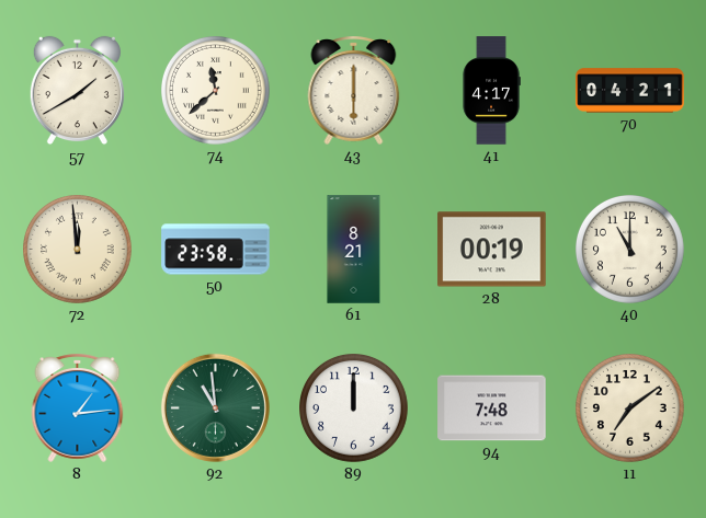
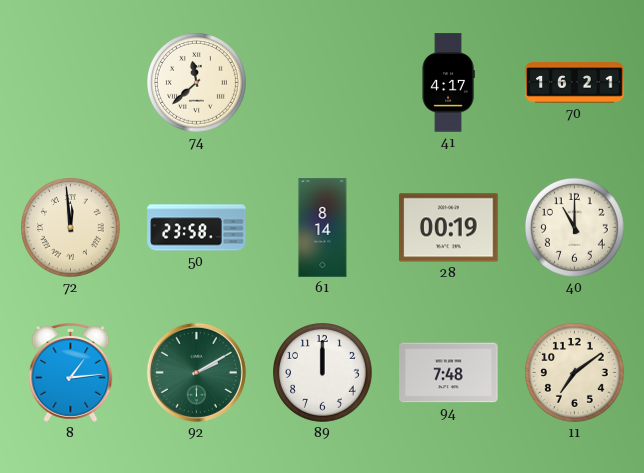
57: 1:40 -> none
43: 6:00 -> none
70: 04:21 -> 16:21
61: 8:21 -> 8:14
92: 10:59 -> 2:10
